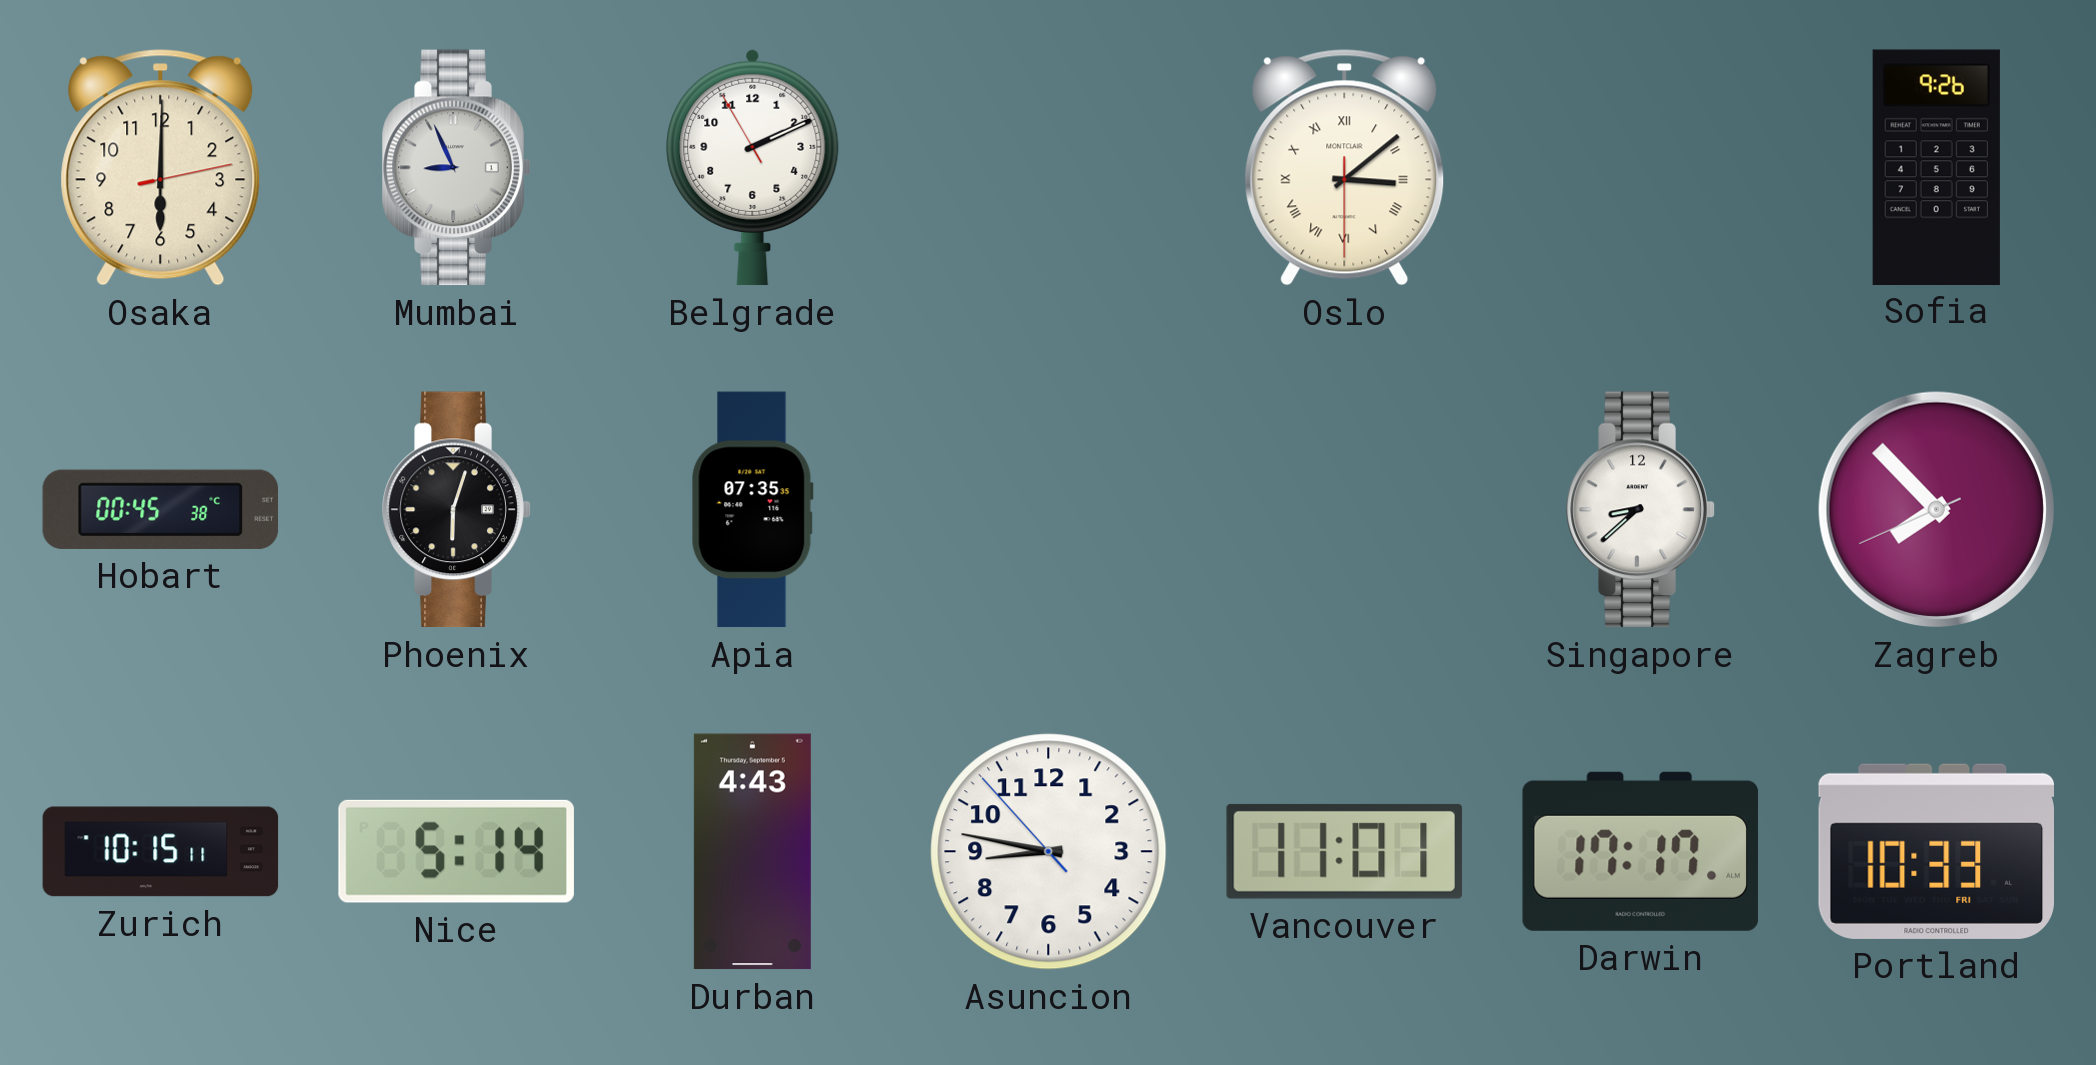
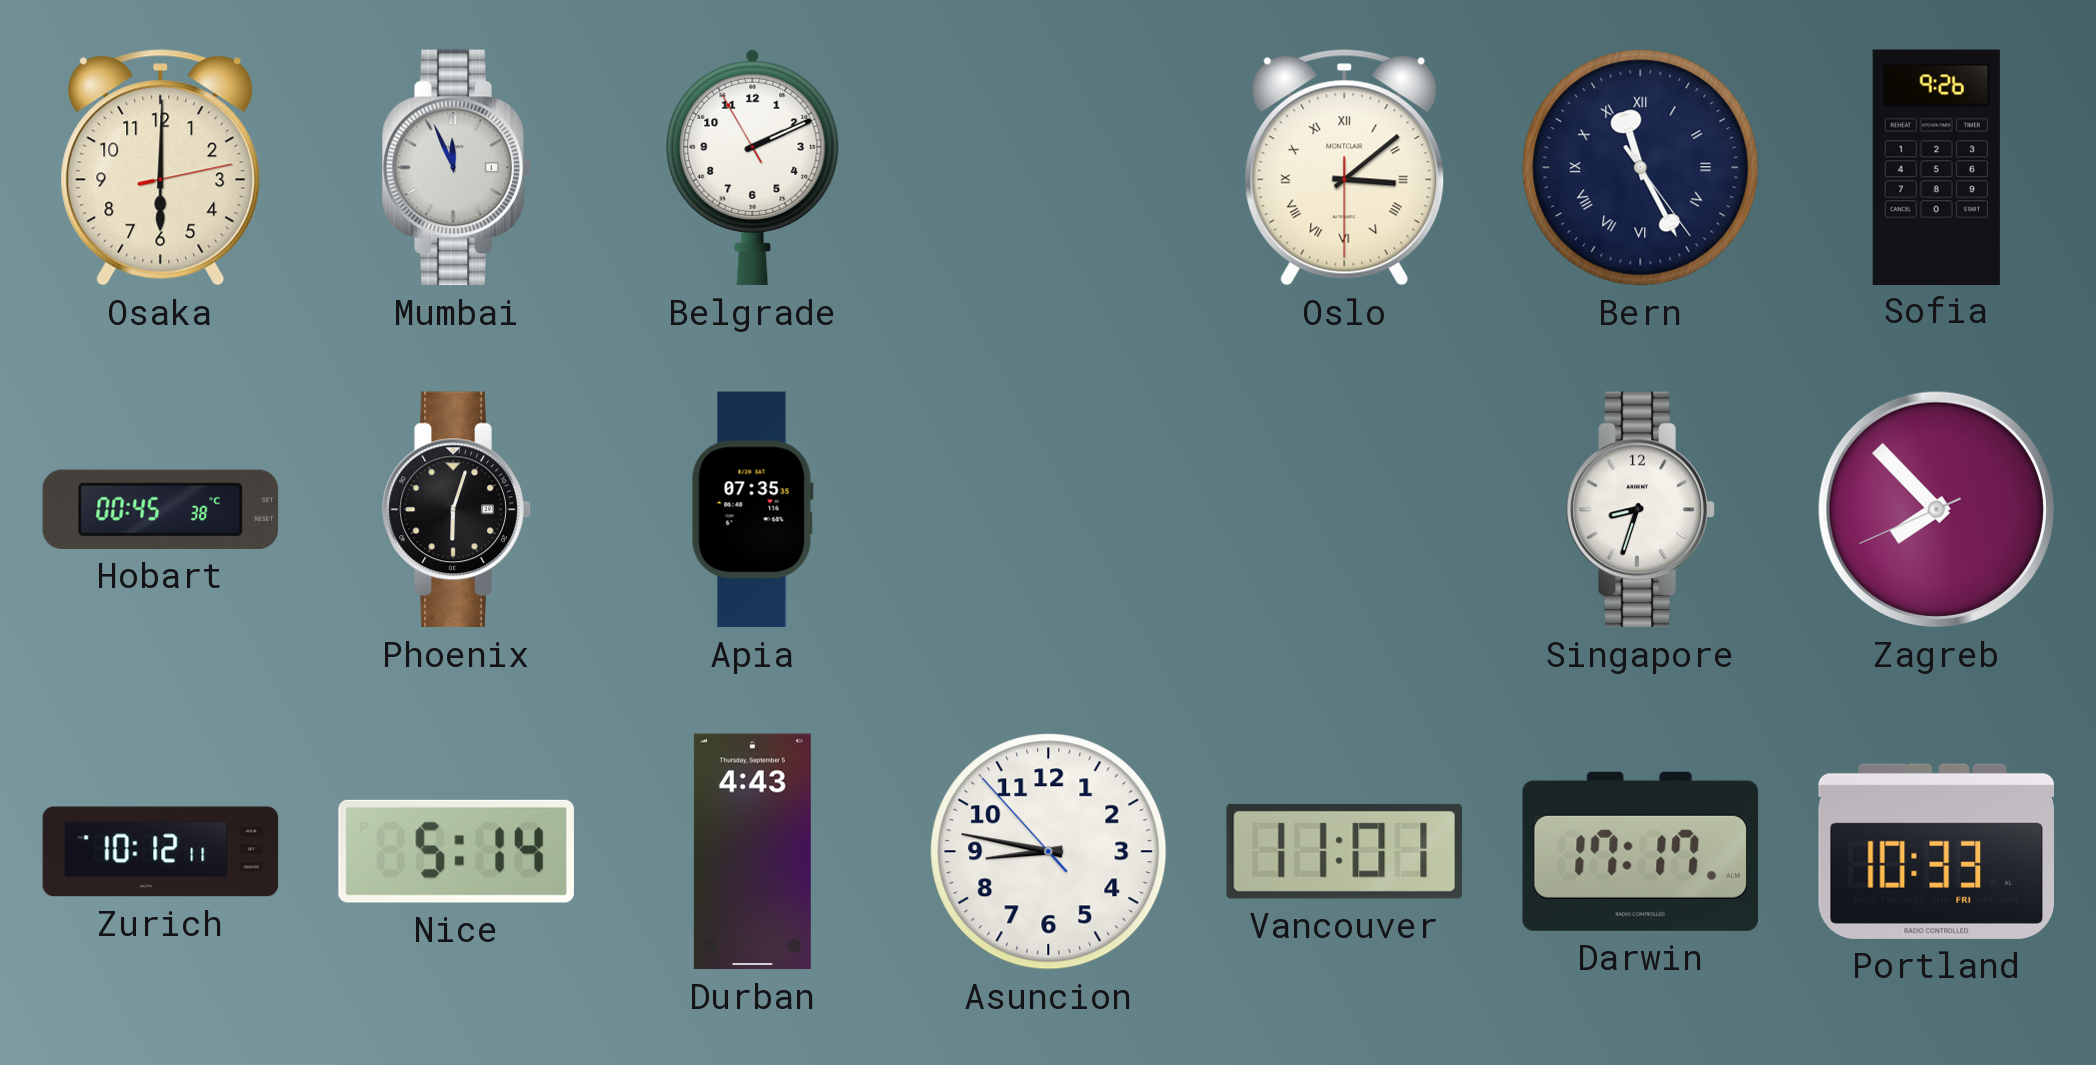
Mumbai: 8:56 -> 11:56
Bern: none -> 11:25
Singapore: 8:38 -> 8:33
Zurich: 10:15 -> 10:12
